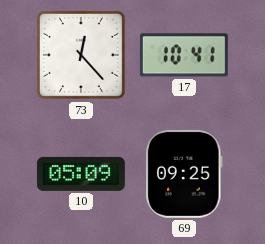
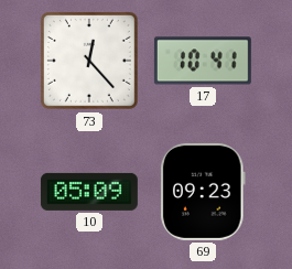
69: 09:25 -> 09:23
